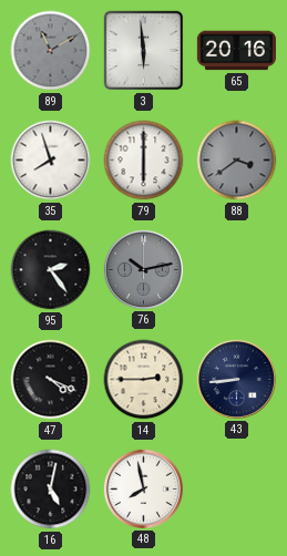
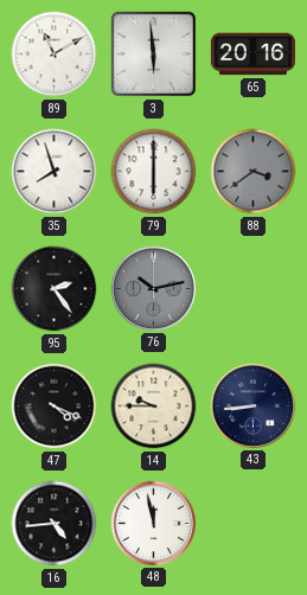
89 dial: grey -> white
14: 2:45 -> 9:45
16: 5:02 -> 4:44
48: 7:58 -> 11:58
